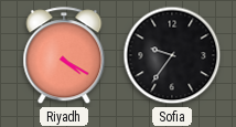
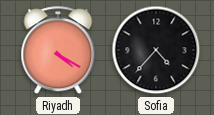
Sofia: 9:36 -> 4:37
